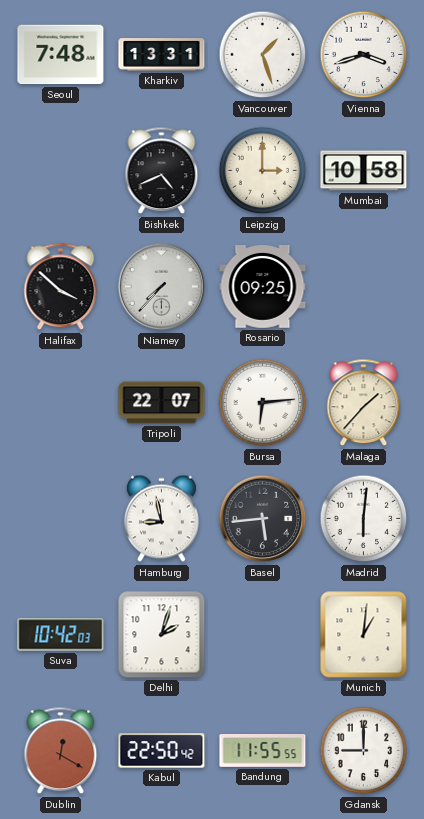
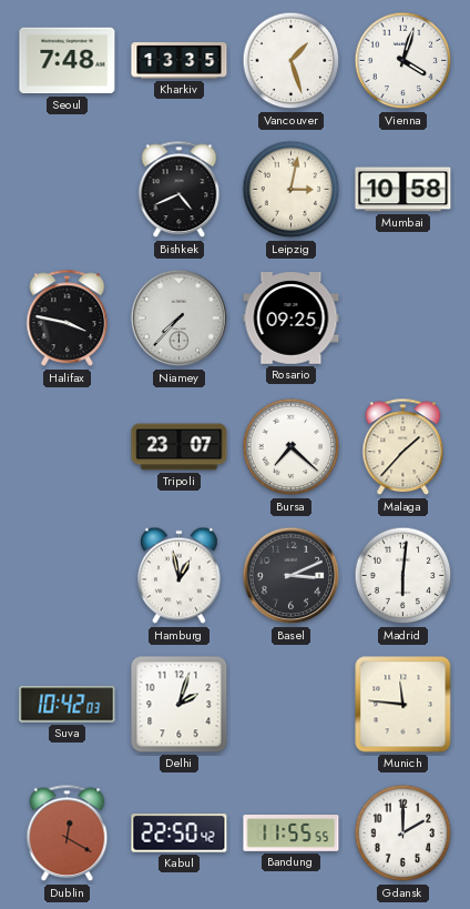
Kharkiv: 13:31 -> 13:35
Vienna: 3:42 -> 4:03
Leipzig: 3:00 -> 3:02
Halifax: 3:52 -> 3:47
Tripoli: 22:07 -> 23:07
Bursa: 6:14 -> 7:22
Hamburg: 8:58 -> 12:58
Basel: 5:44 -> 3:11
Munich: 1:01 -> 11:46
Gdansk: 9:00 -> 2:00
